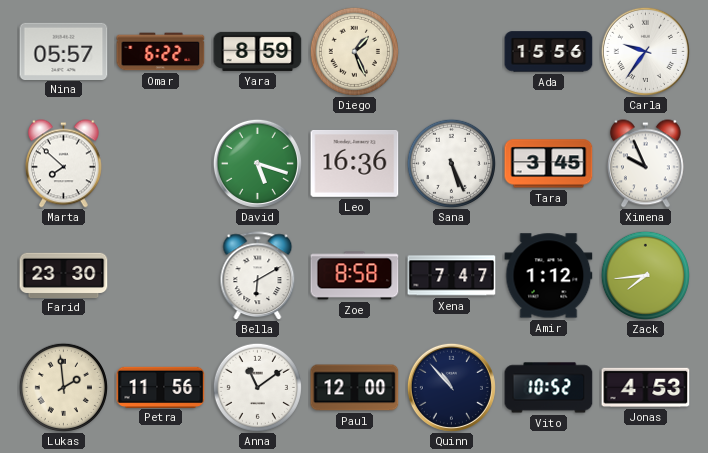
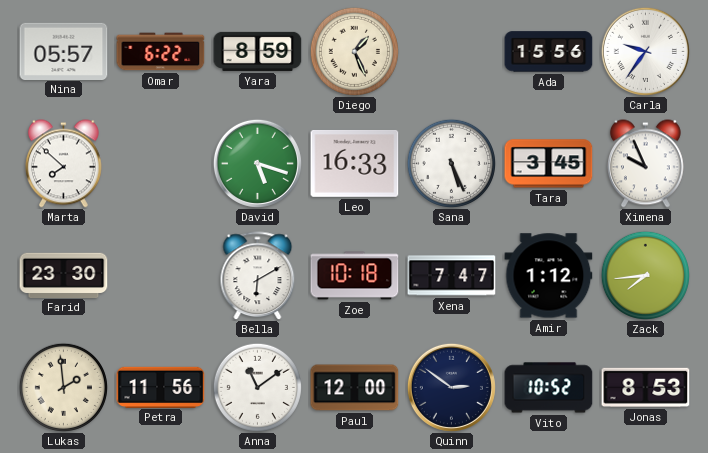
Leo: 16:36 -> 16:33
Zoe: 8:58 -> 10:18
Quinn: 10:53 -> 2:51
Jonas: 4:53 -> 8:53
